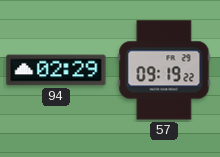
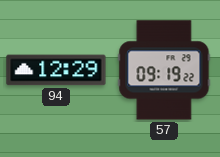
94: 02:29 -> 12:29
